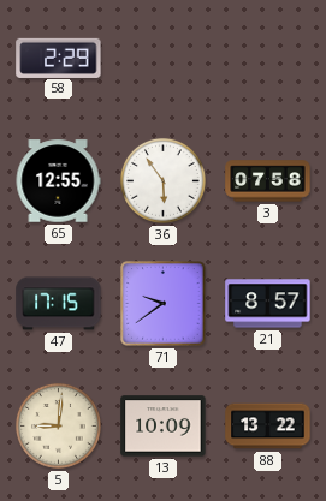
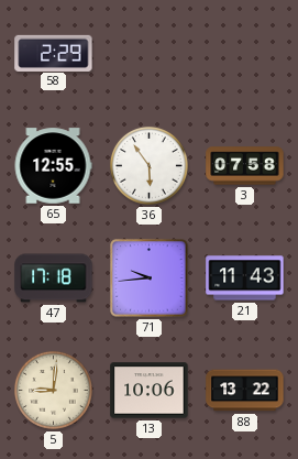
47: 17:15 -> 17:18
71: 9:39 -> 9:44
21: 8:57 -> 11:43
13: 10:09 -> 10:06
